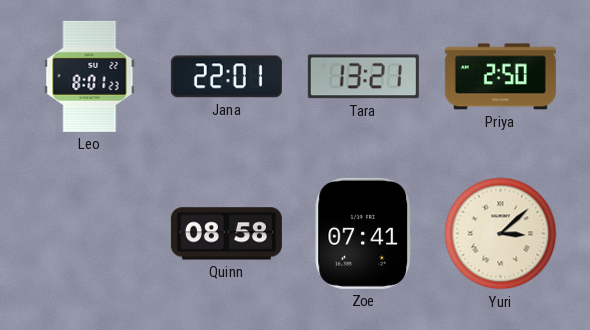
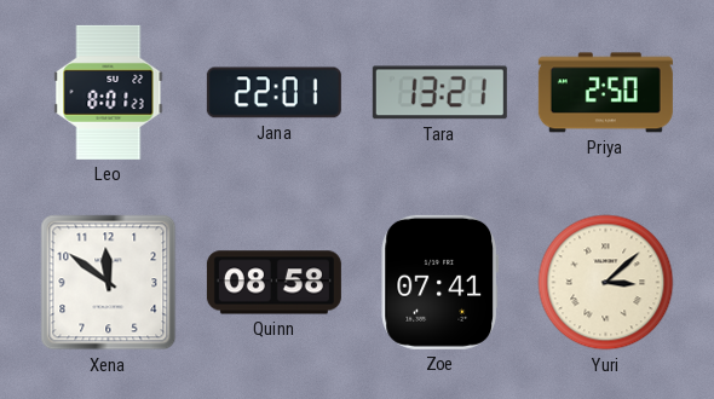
Xena: none -> 11:51
